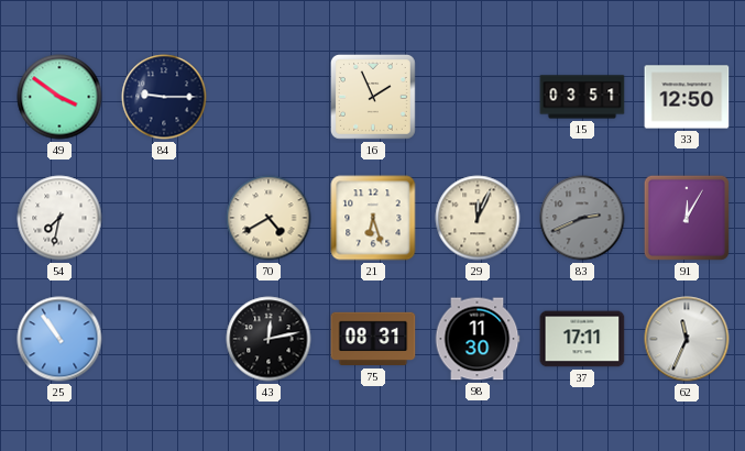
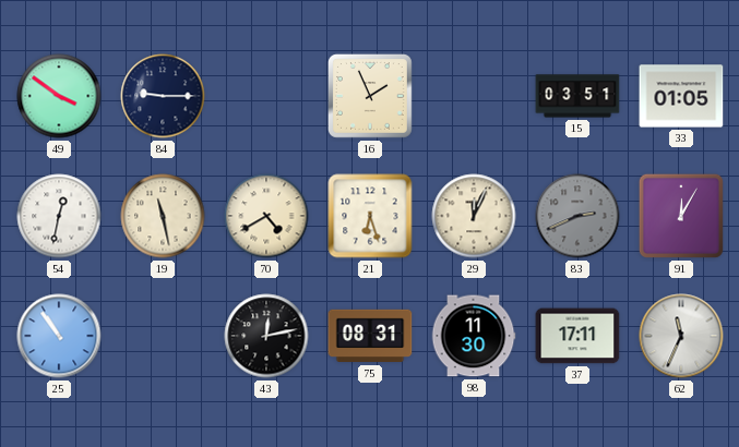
33: 12:50 -> 01:05
54: 7:32 -> 12:32
19: none -> 11:28
